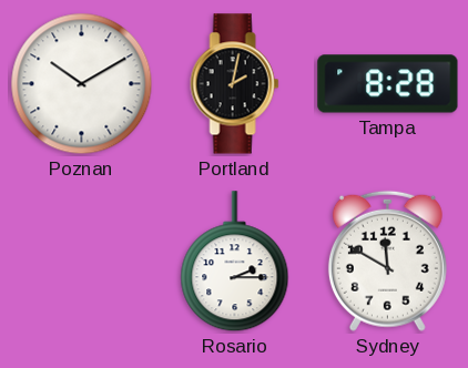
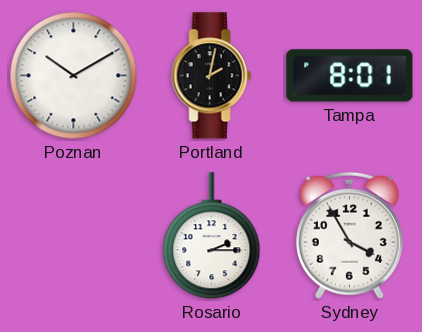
Tampa: 8:28 -> 8:01
Sydney: 11:50 -> 3:55
